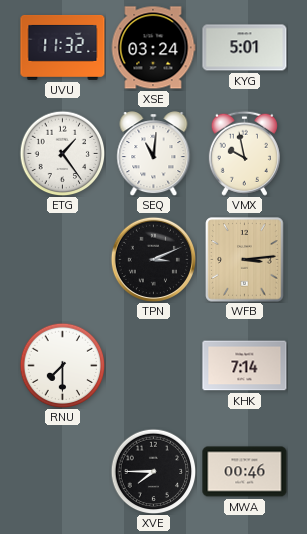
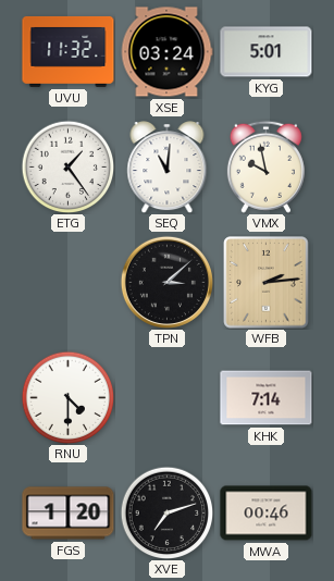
TPN: 3:11 -> 3:08
WFB: 3:14 -> 2:14
RNU: 7:30 -> 4:30
FGS: none -> 1:20
XVE: 7:45 -> 7:12
